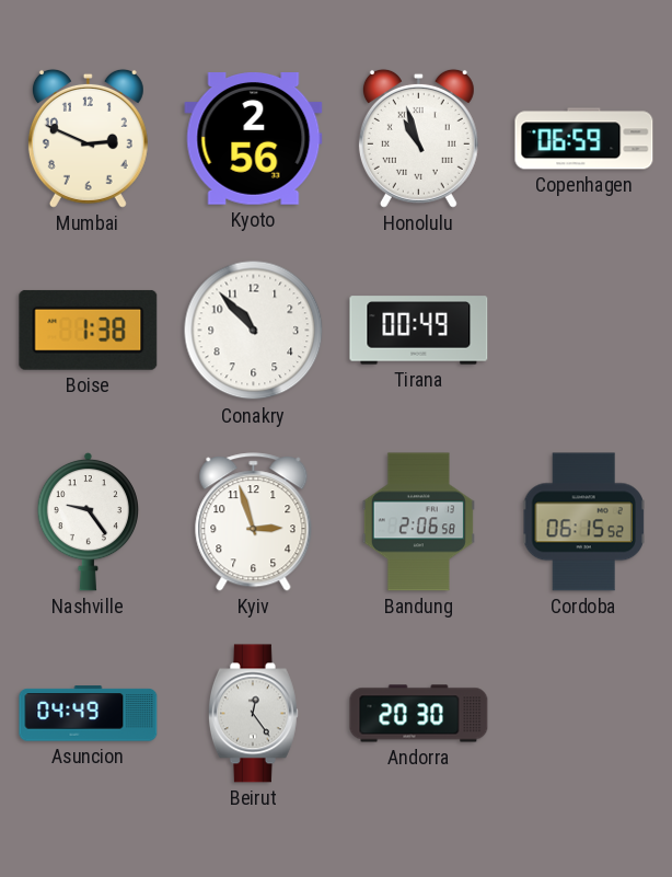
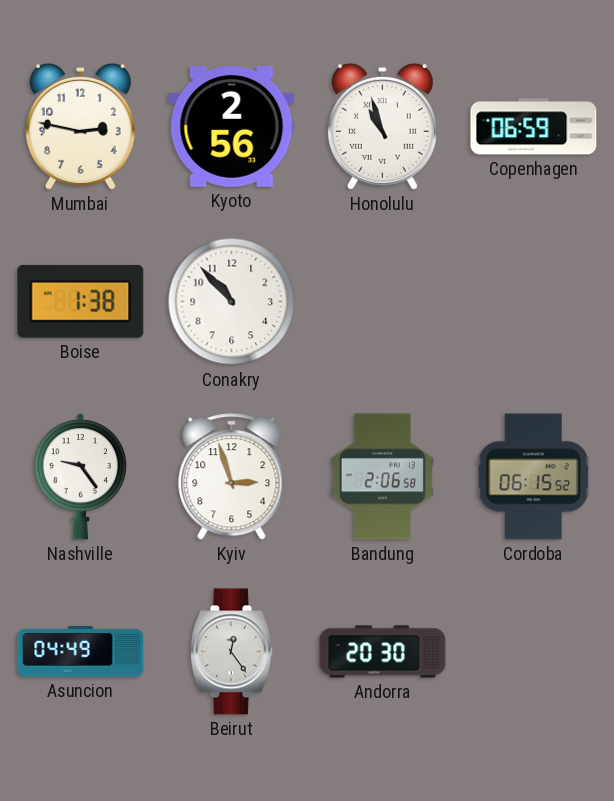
Mumbai: 2:49 -> 2:47
Tirana: 00:49 -> none
